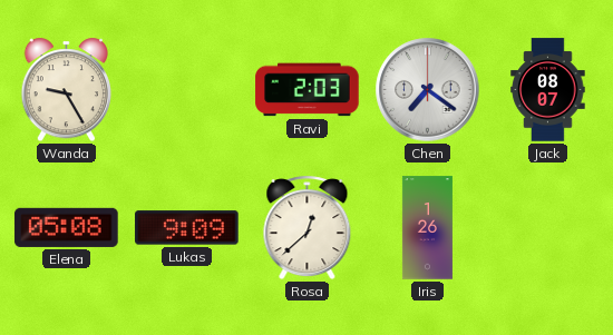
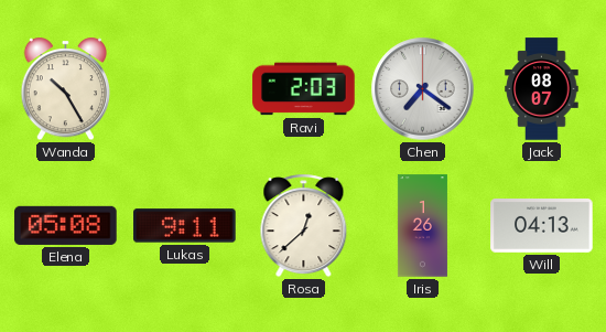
Wanda: 9:25 -> 10:25
Lukas: 9:09 -> 9:11
Will: none -> 04:13
